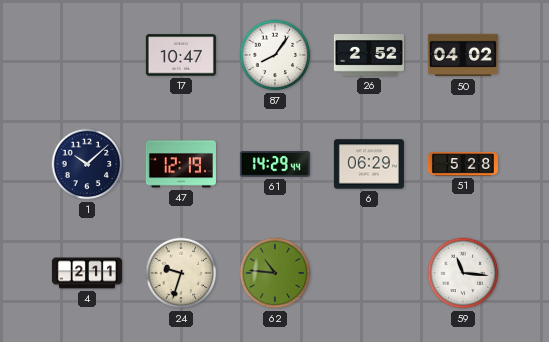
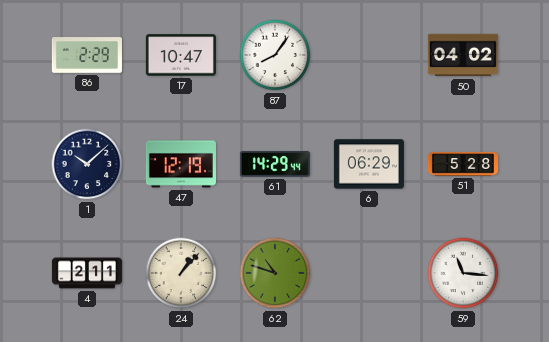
86: none -> 2:29
26: 2:52 -> none
24: 9:33 -> 1:07
62: 10:46 -> 10:48
